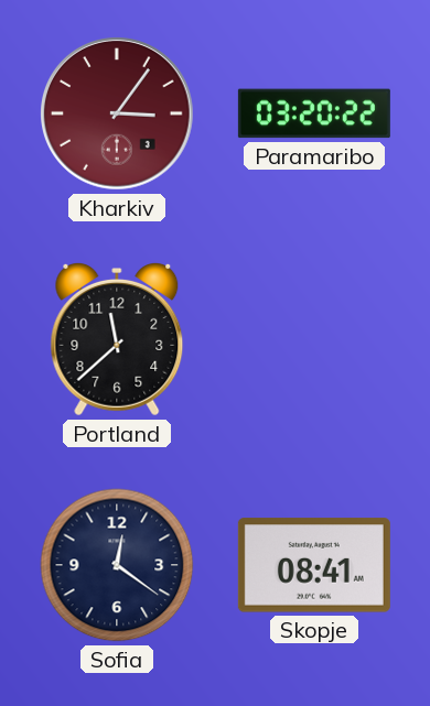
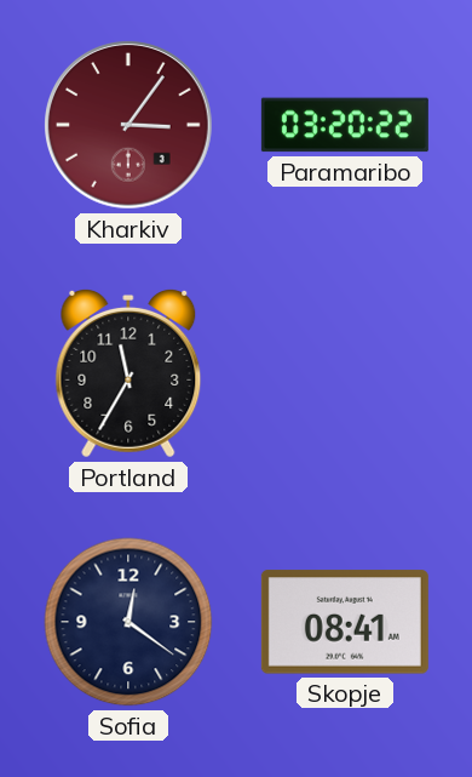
Portland: 11:38 -> 11:35
